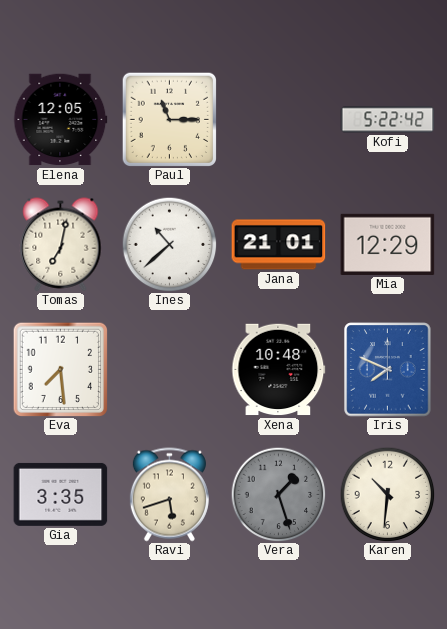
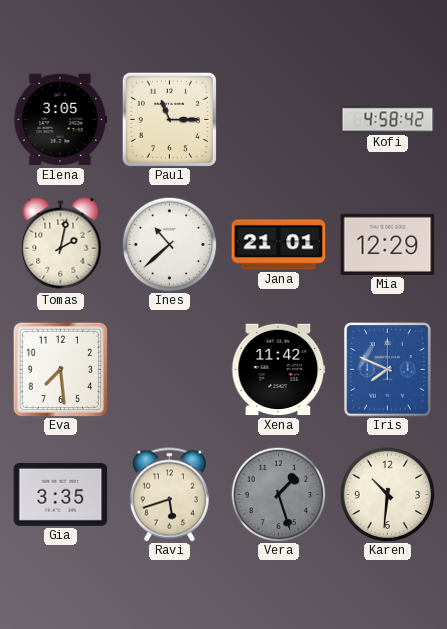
Elena: 12:05 -> 3:05
Kofi: 5:22 -> 4:58
Tomas: 7:02 -> 2:02
Xena: 10:48 -> 11:42
